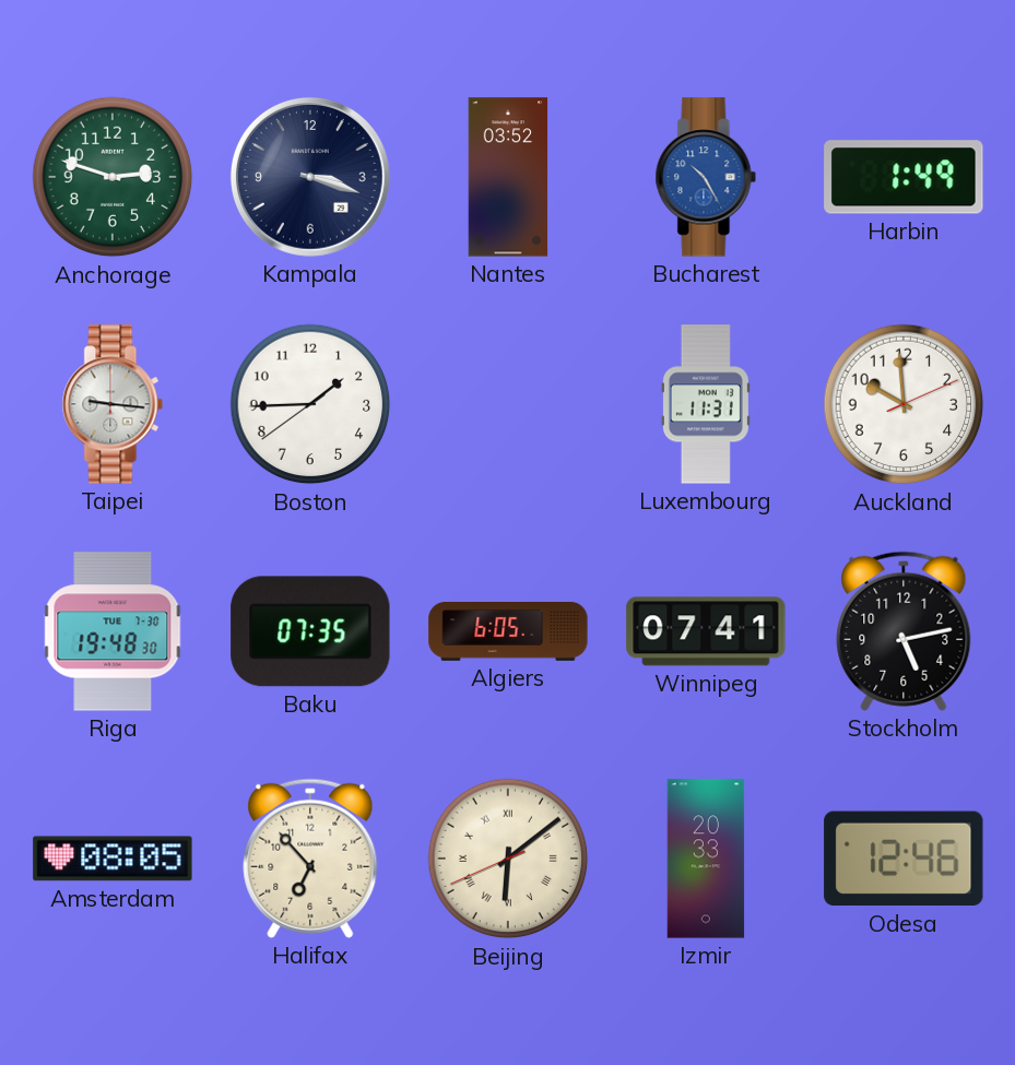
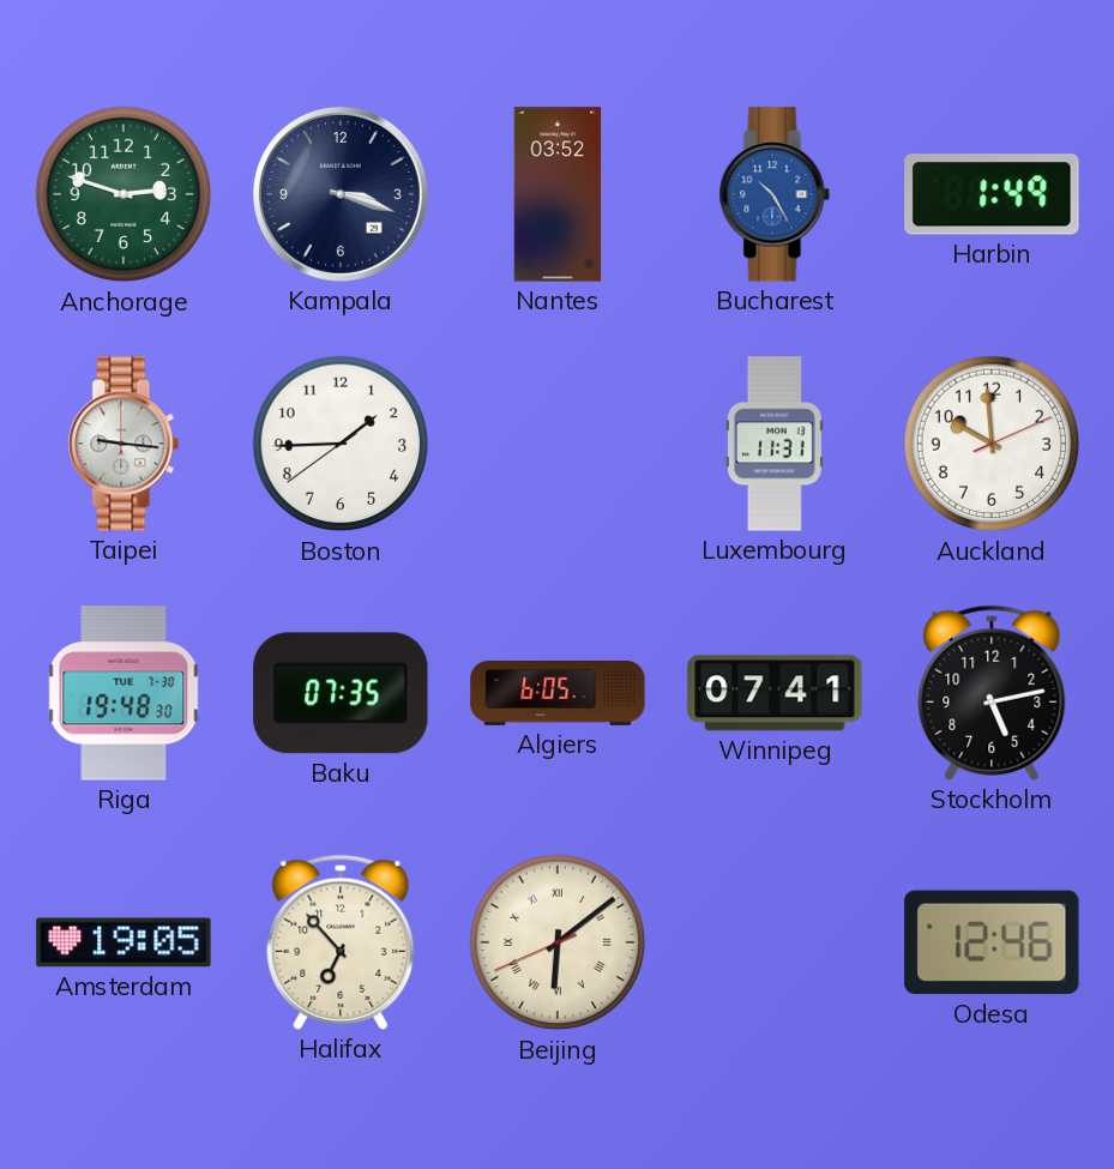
Amsterdam: 08:05 -> 19:05
Izmir: 20:33 -> none
